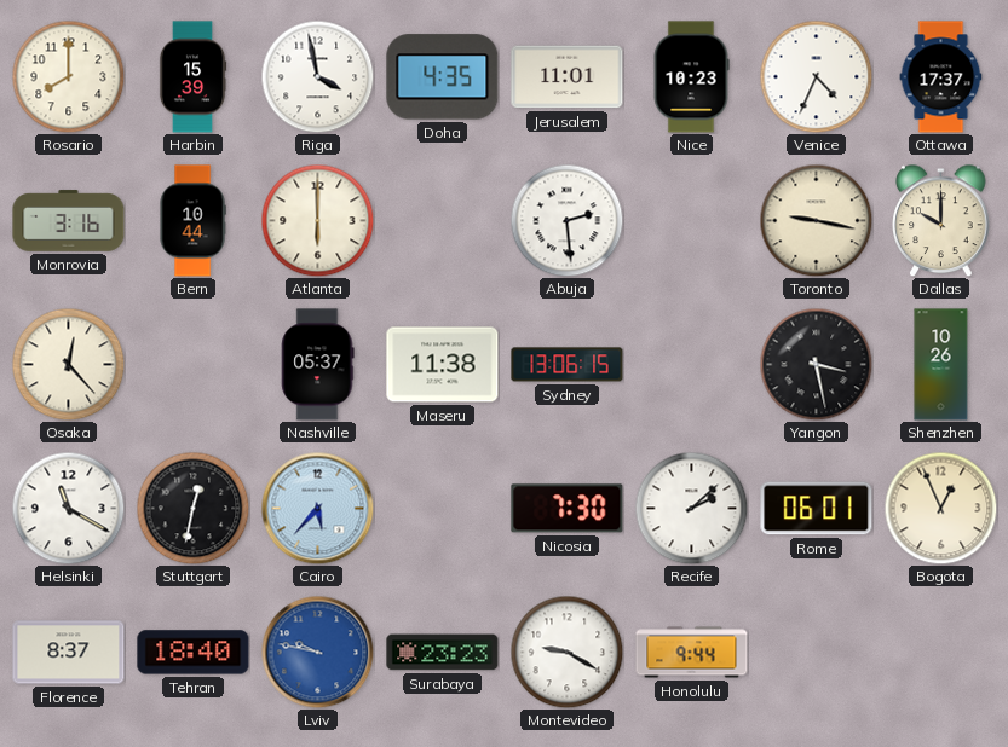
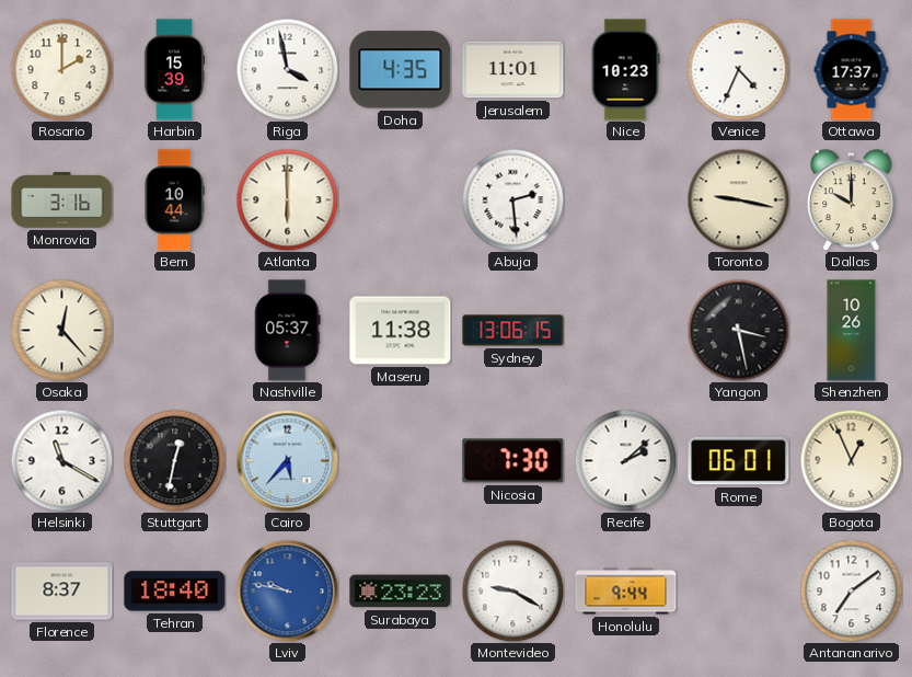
Rosario: 8:00 -> 2:00
Antananarivo: none -> 7:09
